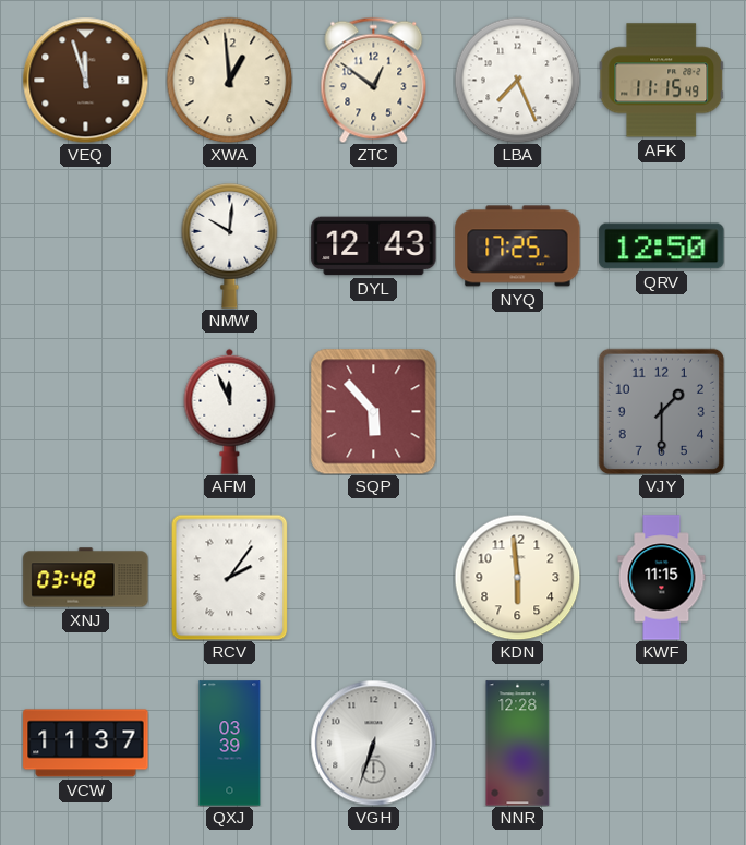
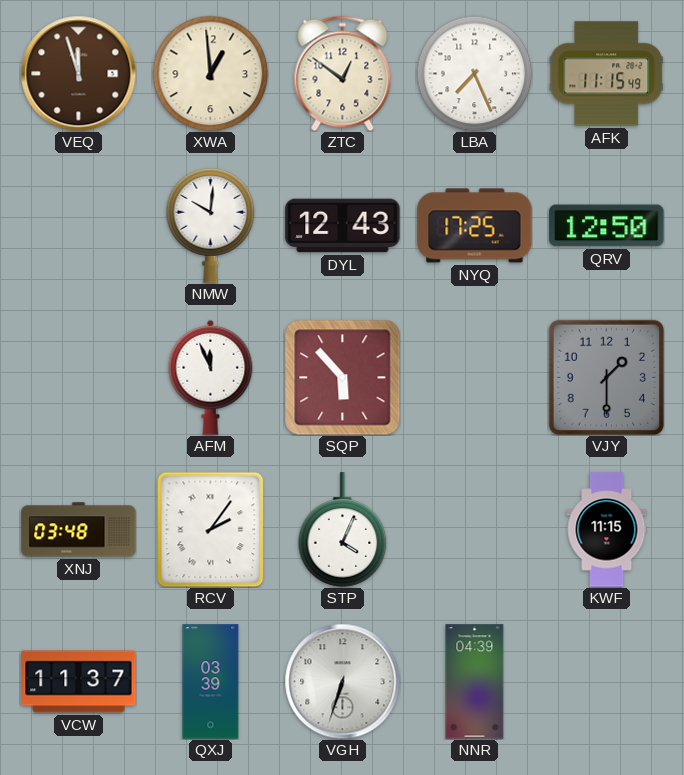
STP: none -> 4:04
KDN: 5:59 -> none
NNR: 12:28 -> 04:39
